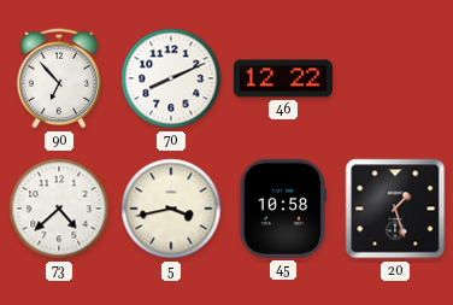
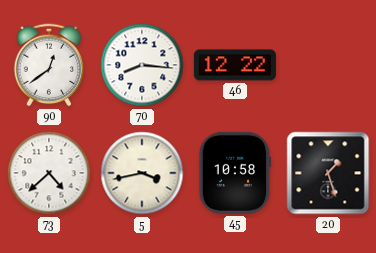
90: 6:53 -> 12:39
70: 8:11 -> 8:16
